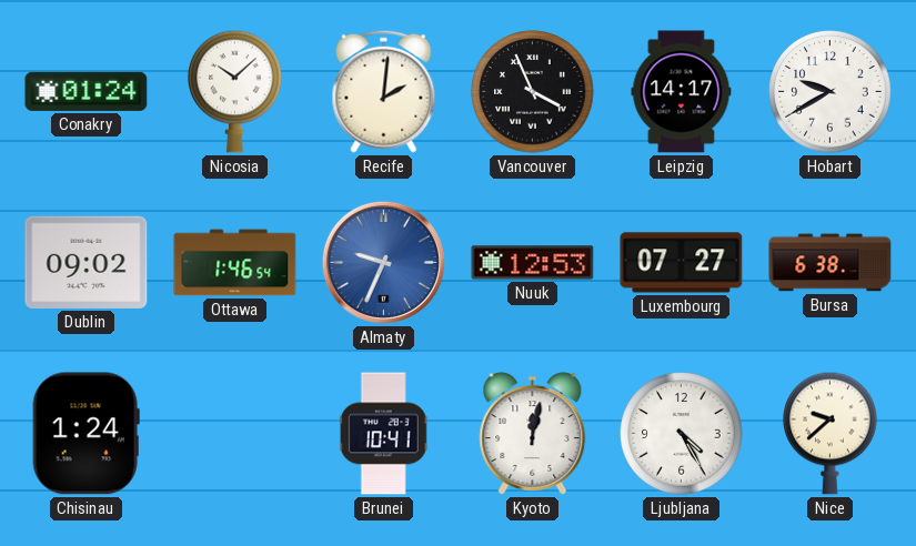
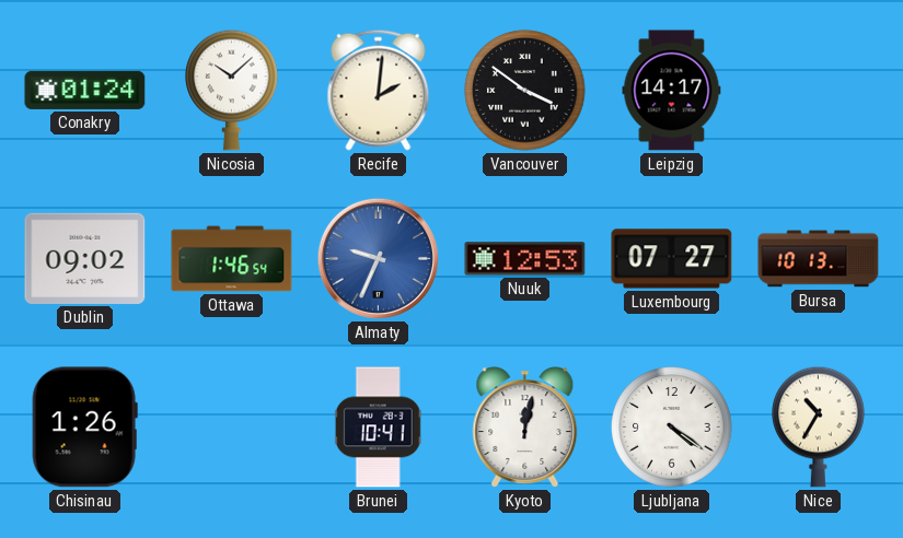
Vancouver: 3:56 -> 3:51
Hobart: 9:40 -> none
Bursa: 6:38 -> 10:13
Chisinau: 1:24 -> 1:26
Ljubljana: 4:25 -> 4:21
Nice: 9:38 -> 10:35
